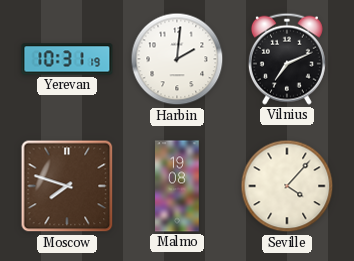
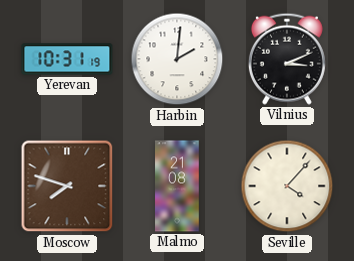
Vilnius: 7:11 -> 3:11
Malmo: 19:08 -> 21:08
